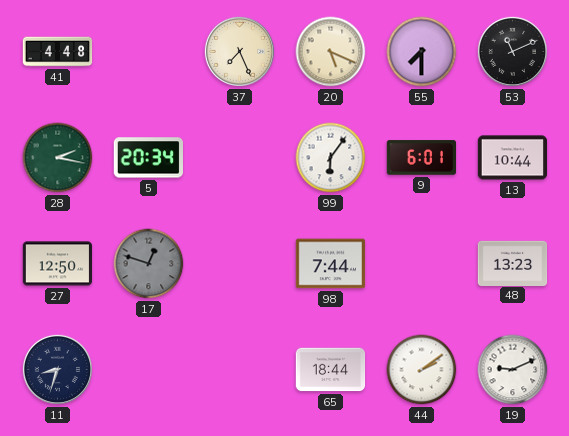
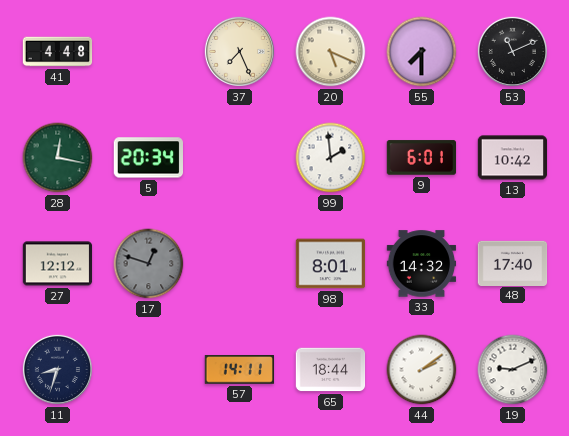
28: 2:17 -> 12:17
99: 6:06 -> 1:59
13: 10:44 -> 10:42
27: 12:50 -> 12:12
98: 7:44 -> 8:01
33: none -> 14:32
48: 13:23 -> 17:40
57: none -> 14:11
